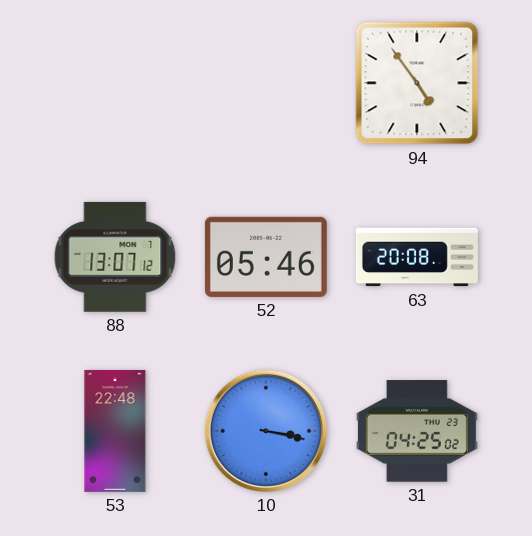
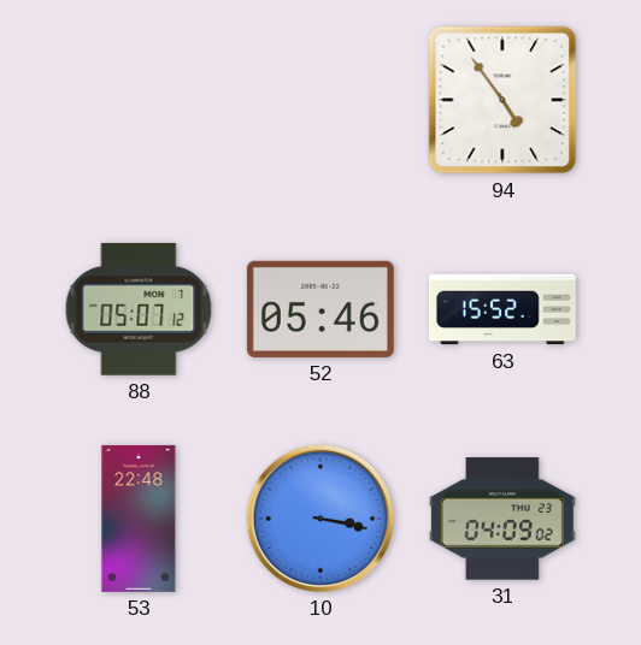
88: 13:07 -> 05:07
63: 20:08 -> 15:52
31: 04:25 -> 04:09
